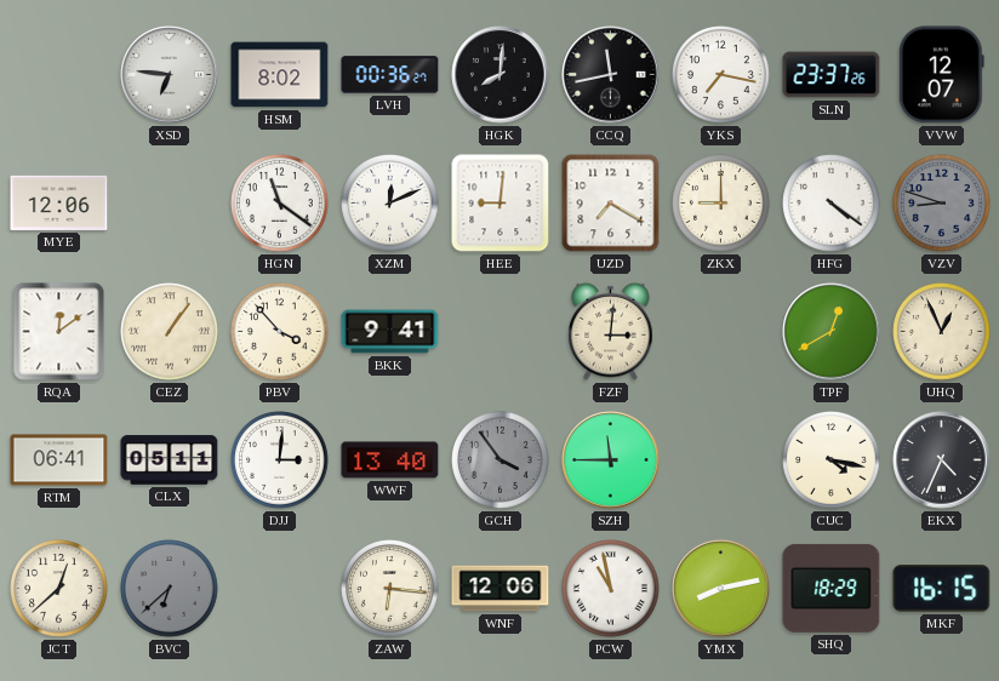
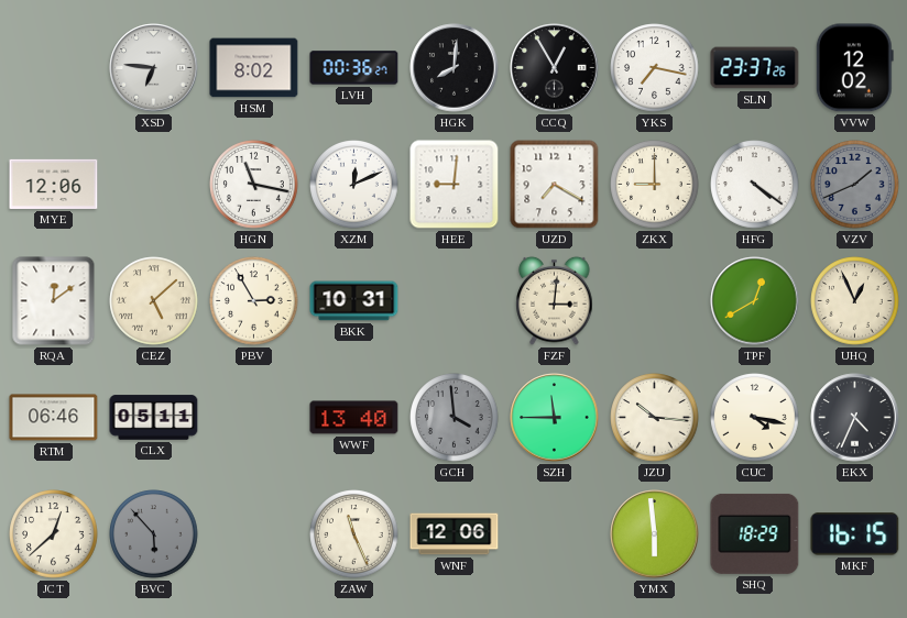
CCQ: 11:43 -> 12:55
VVW: 12:07 -> 12:02
HGN: 11:21 -> 11:17
VZV: 8:48 -> 1:41
CEZ: 1:06 -> 5:08
PBV: 3:53 -> 2:55
BKK: 9:41 -> 10:31
RTM: 06:41 -> 06:46
DJJ: 3:01 -> none
GCH: 3:54 -> 3:59
JZU: none -> 10:16
BVC: 6:38 -> 5:53
ZAW: 6:16 -> 11:26
PCW: 10:58 -> none
YMX: 8:13 -> 5:59
